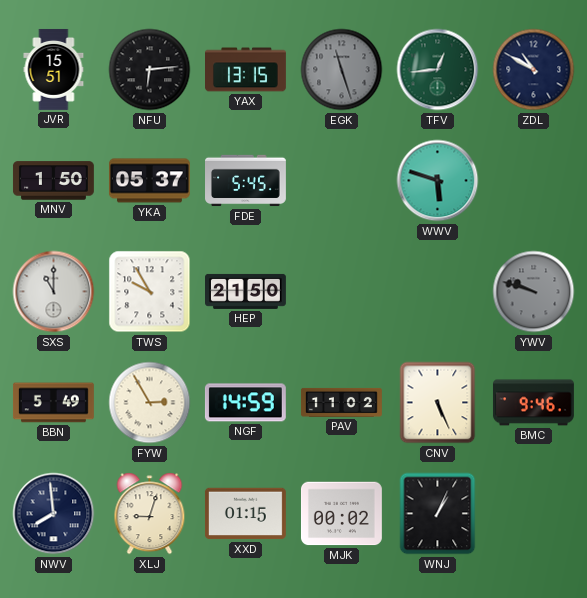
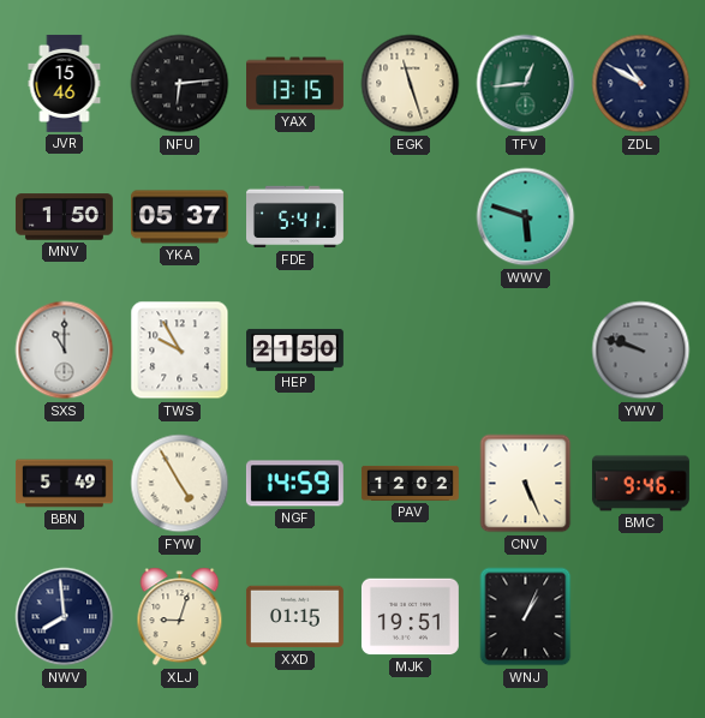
JVR: 15:51 -> 15:46
EGK dial: grey -> cream
FDE: 5:45 -> 5:41
FYW: 2:55 -> 4:55
PAV: 11:02 -> 12:02
MJK: 00:02 -> 19:51
